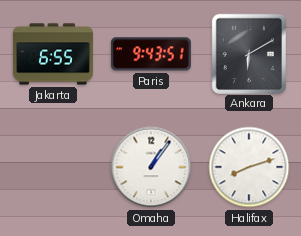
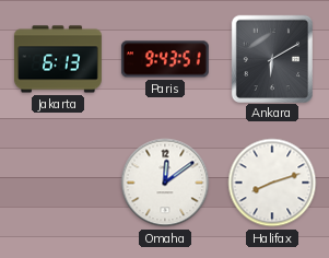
Jakarta: 6:55 -> 6:13
Omaha: 1:06 -> 12:09
